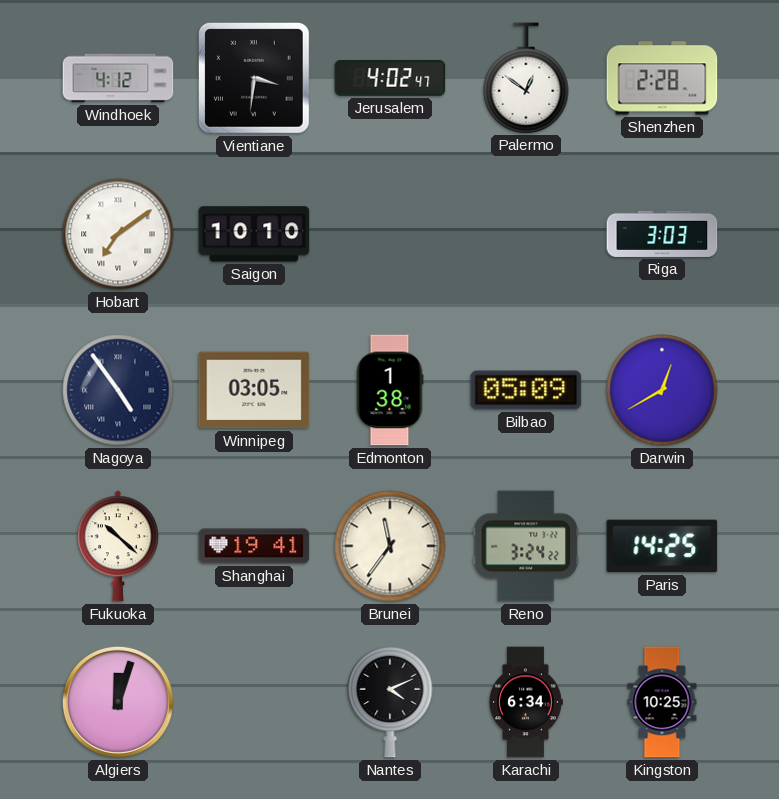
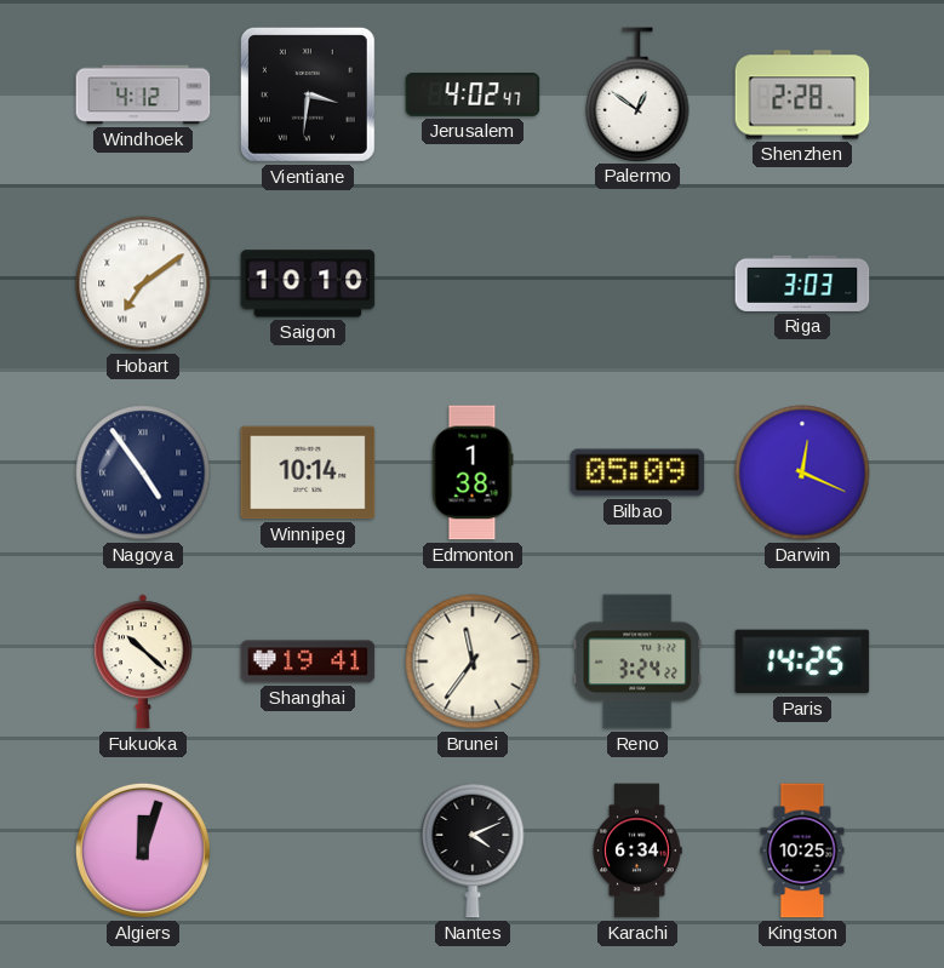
Winnipeg: 03:05 -> 10:14
Darwin: 12:40 -> 12:19
